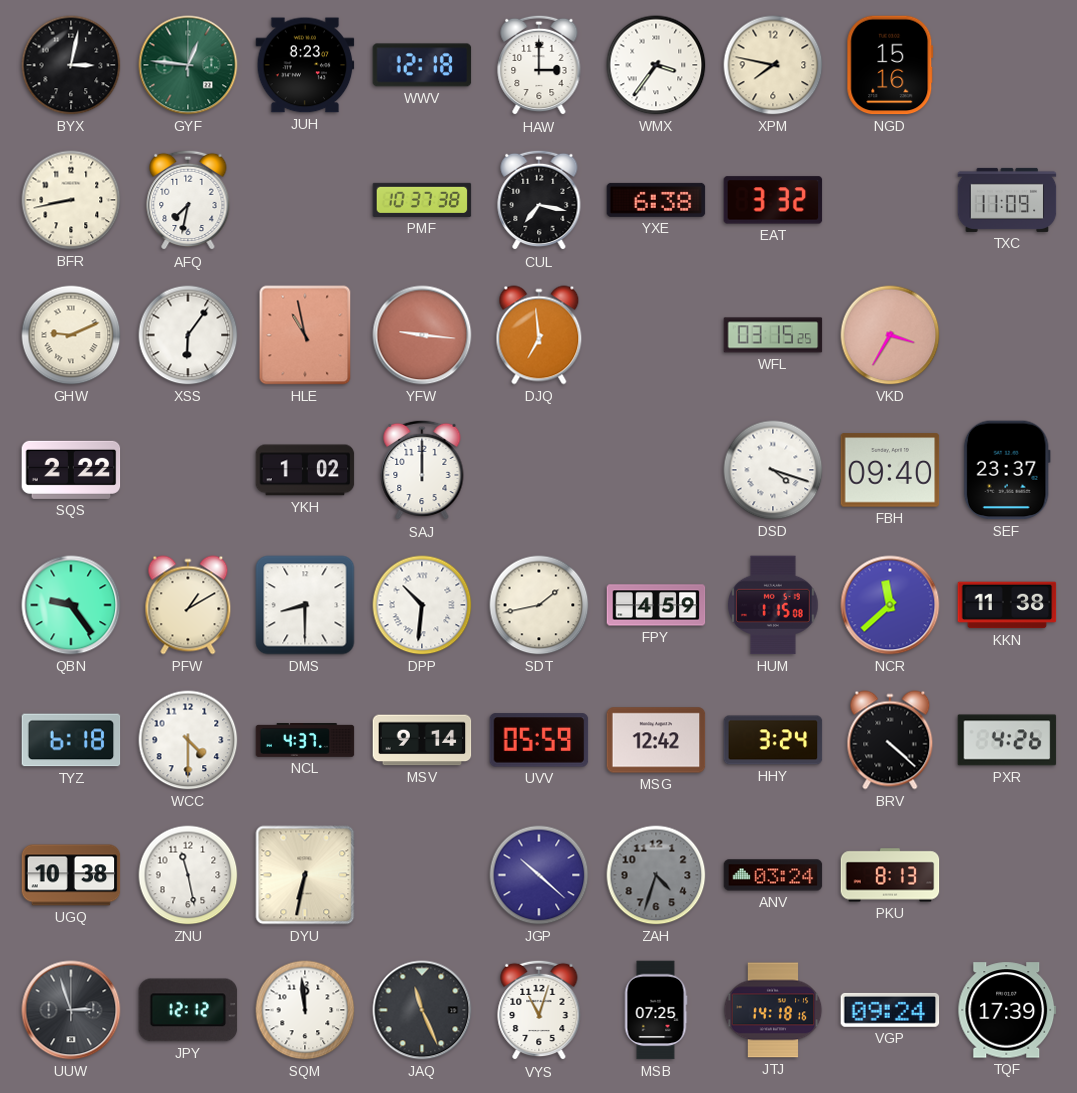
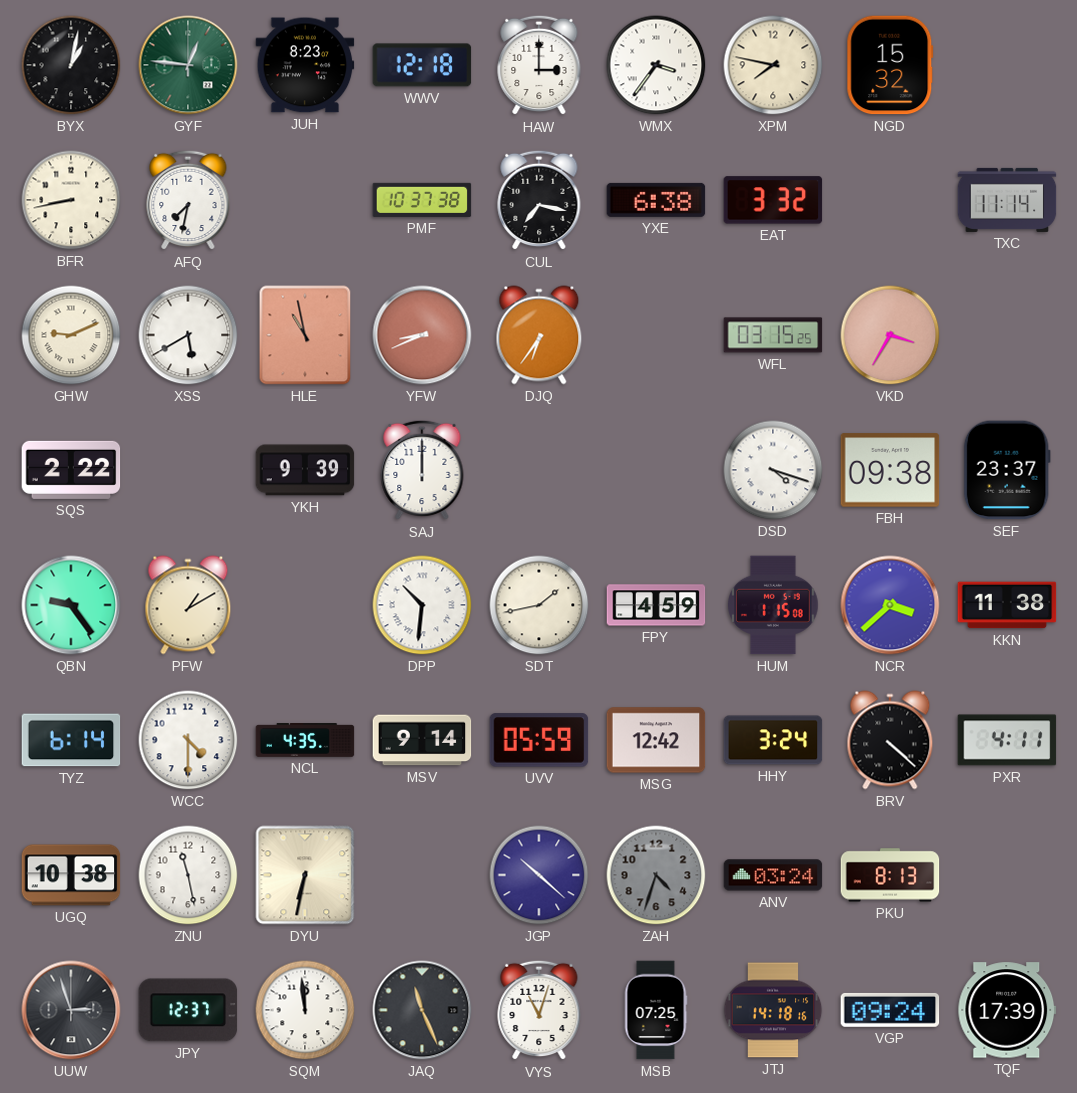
BYX: 3:02 -> 1:02
NGD: 15:16 -> 15:32
TXC: 11:09 -> 11:14
XSS: 6:06 -> 5:40
YFW: 9:16 -> 8:41
DJQ: 6:59 -> 6:36
YKH: 1:02 -> 9:39
FBH: 09:40 -> 09:38
DMS: 8:30 -> none
NCR: 11:38 -> 3:38
TYZ: 6:18 -> 6:14
NCL: 4:37 -> 4:35
PXR: 4:26 -> 4:11
JPY: 12:12 -> 12:37
